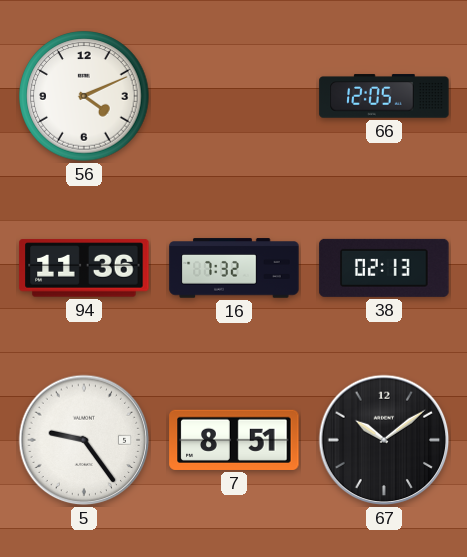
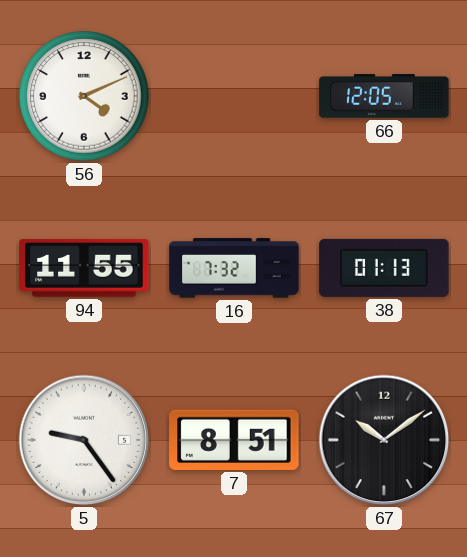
94: 11:36 -> 11:55
38: 02:13 -> 01:13
